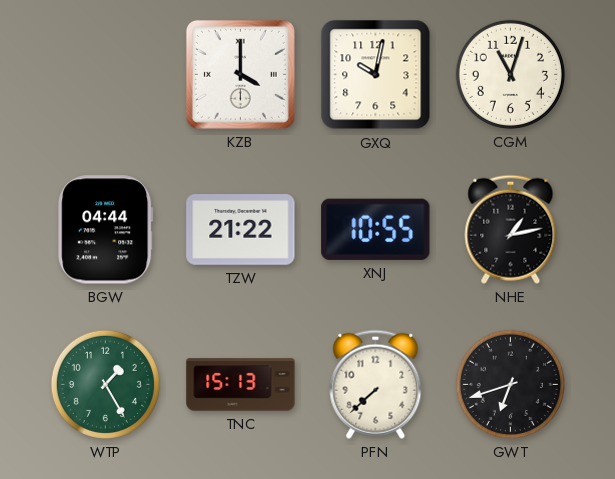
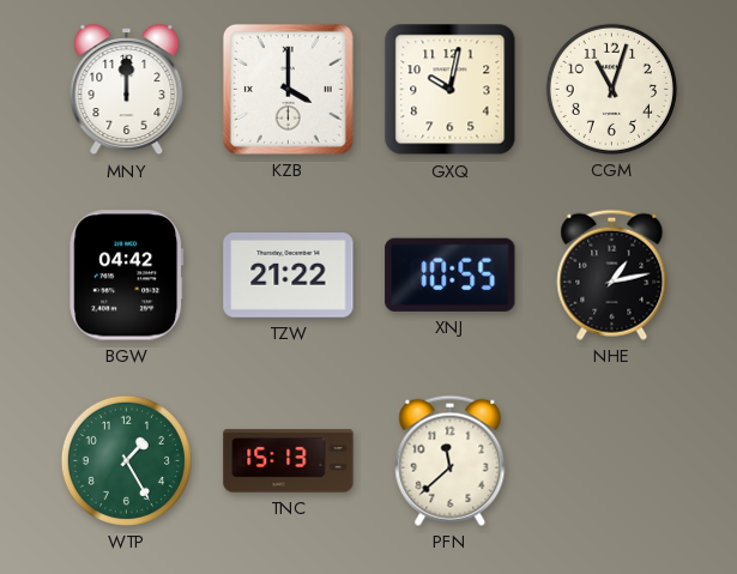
MNY: none -> 12:00
BGW: 04:44 -> 04:42
PFN: 7:38 -> 11:38
GWT: 6:42 -> none
